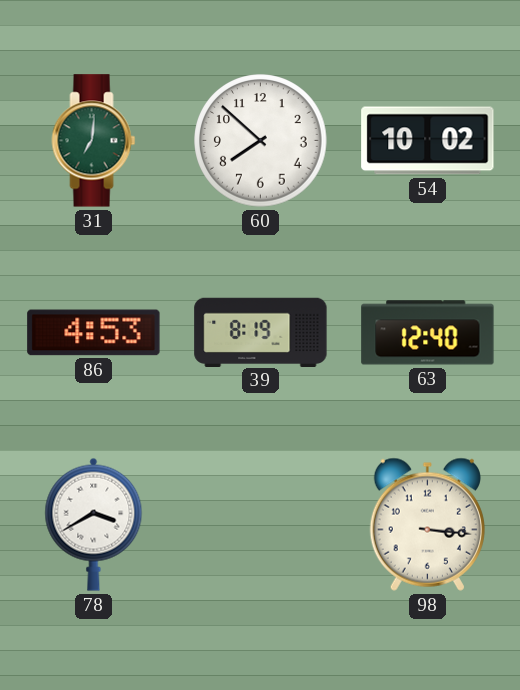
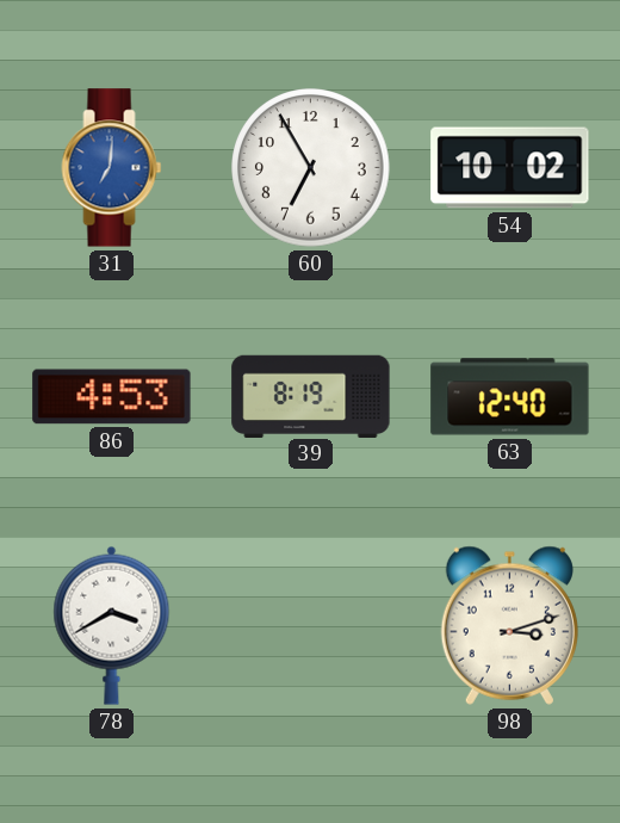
31 dial: green -> blue
60: 7:52 -> 6:55
98: 3:16 -> 3:12
